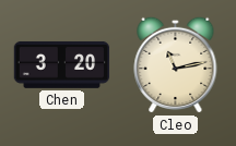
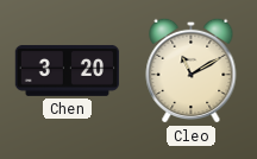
Cleo: 11:13 -> 11:10
